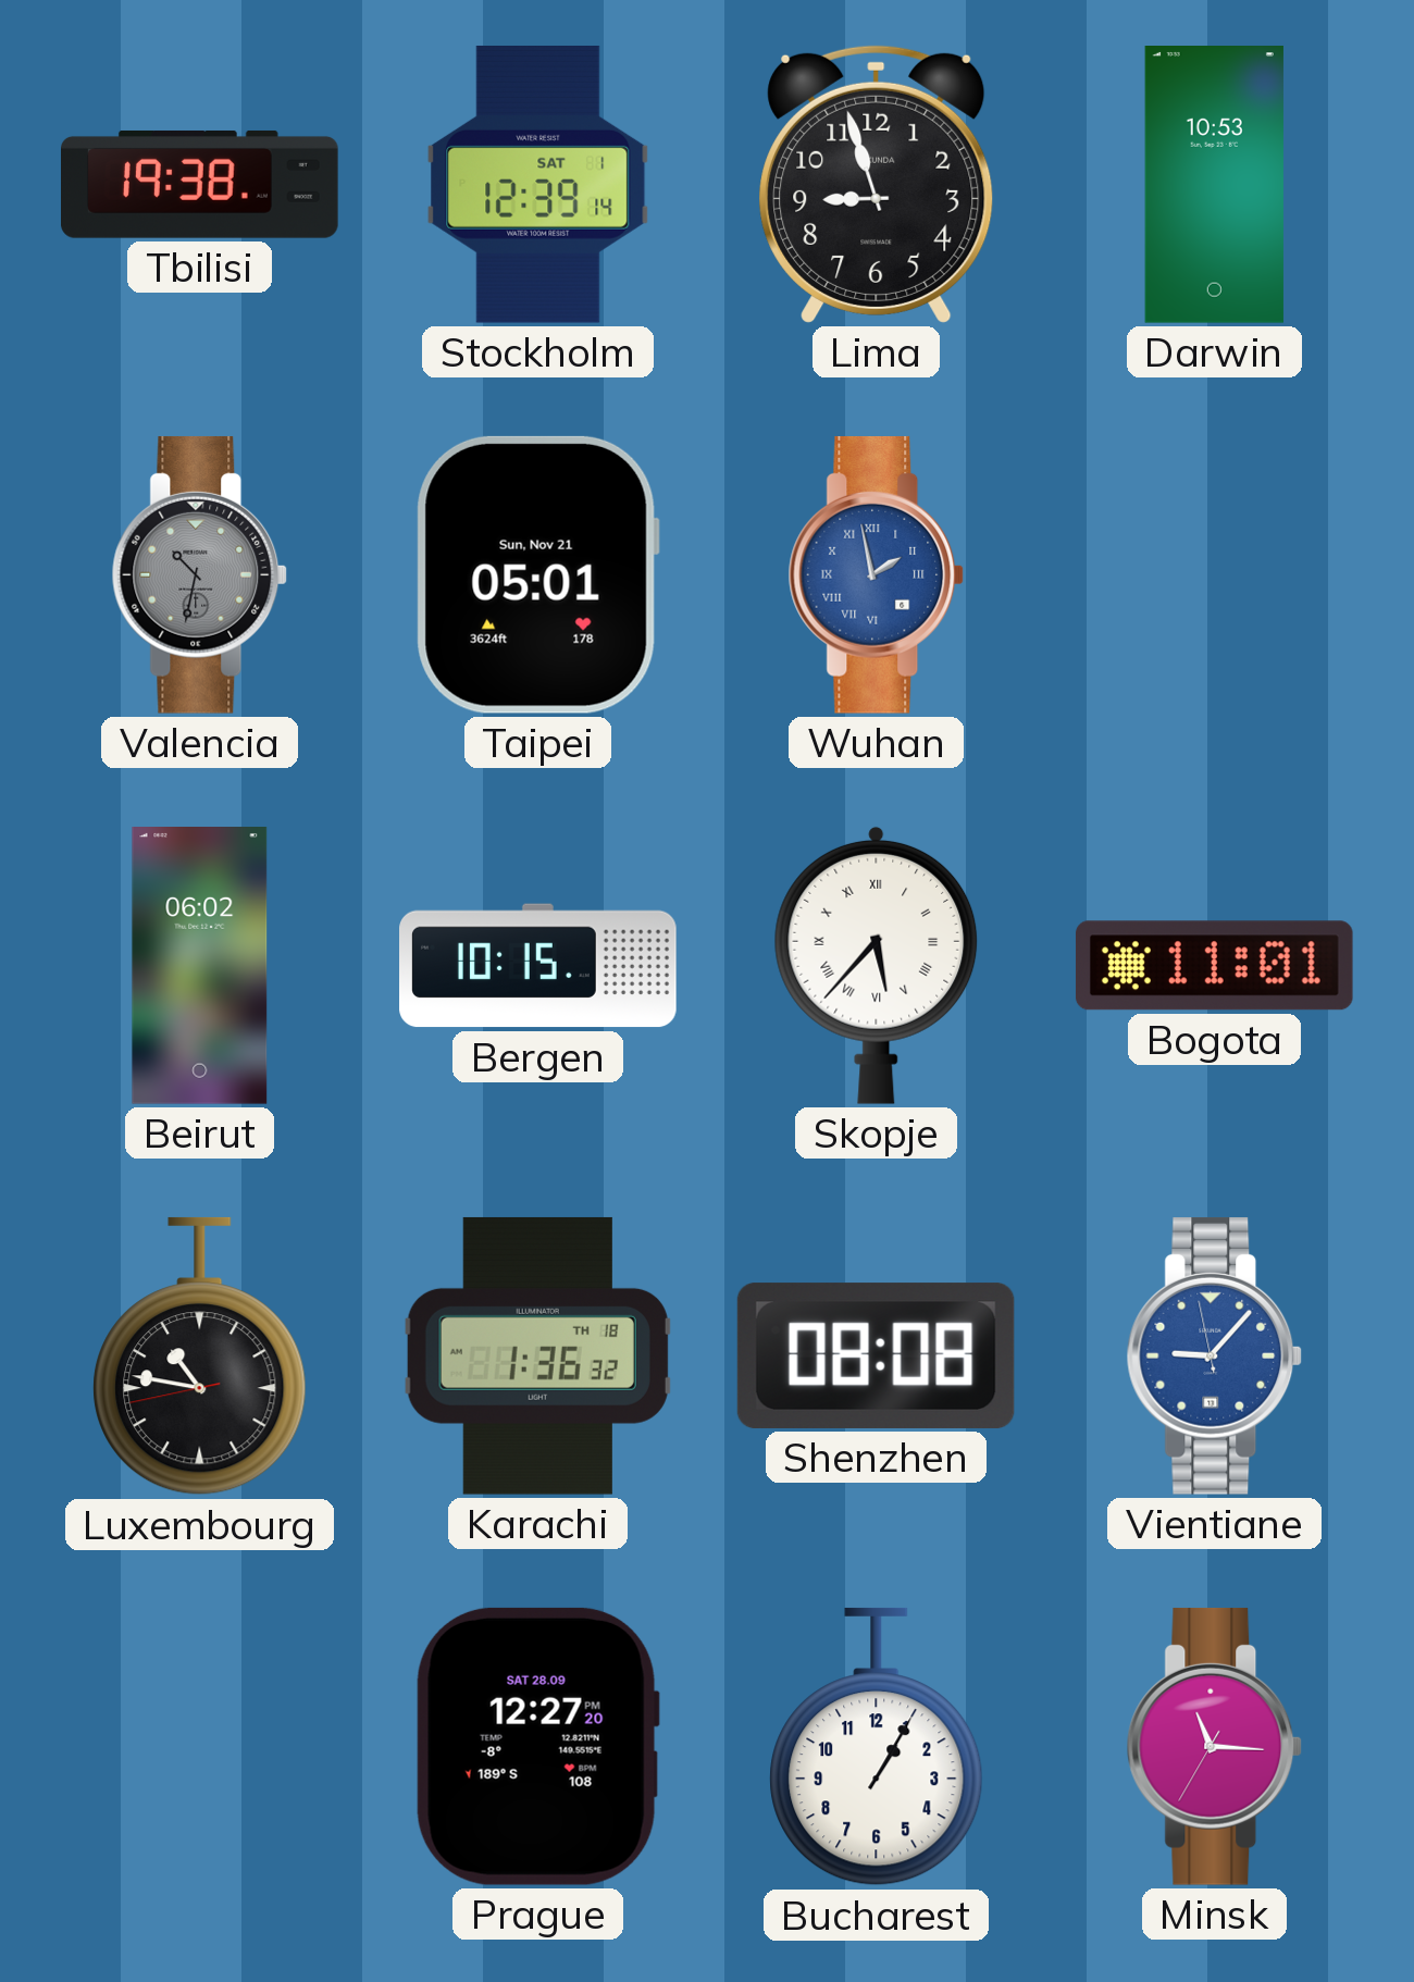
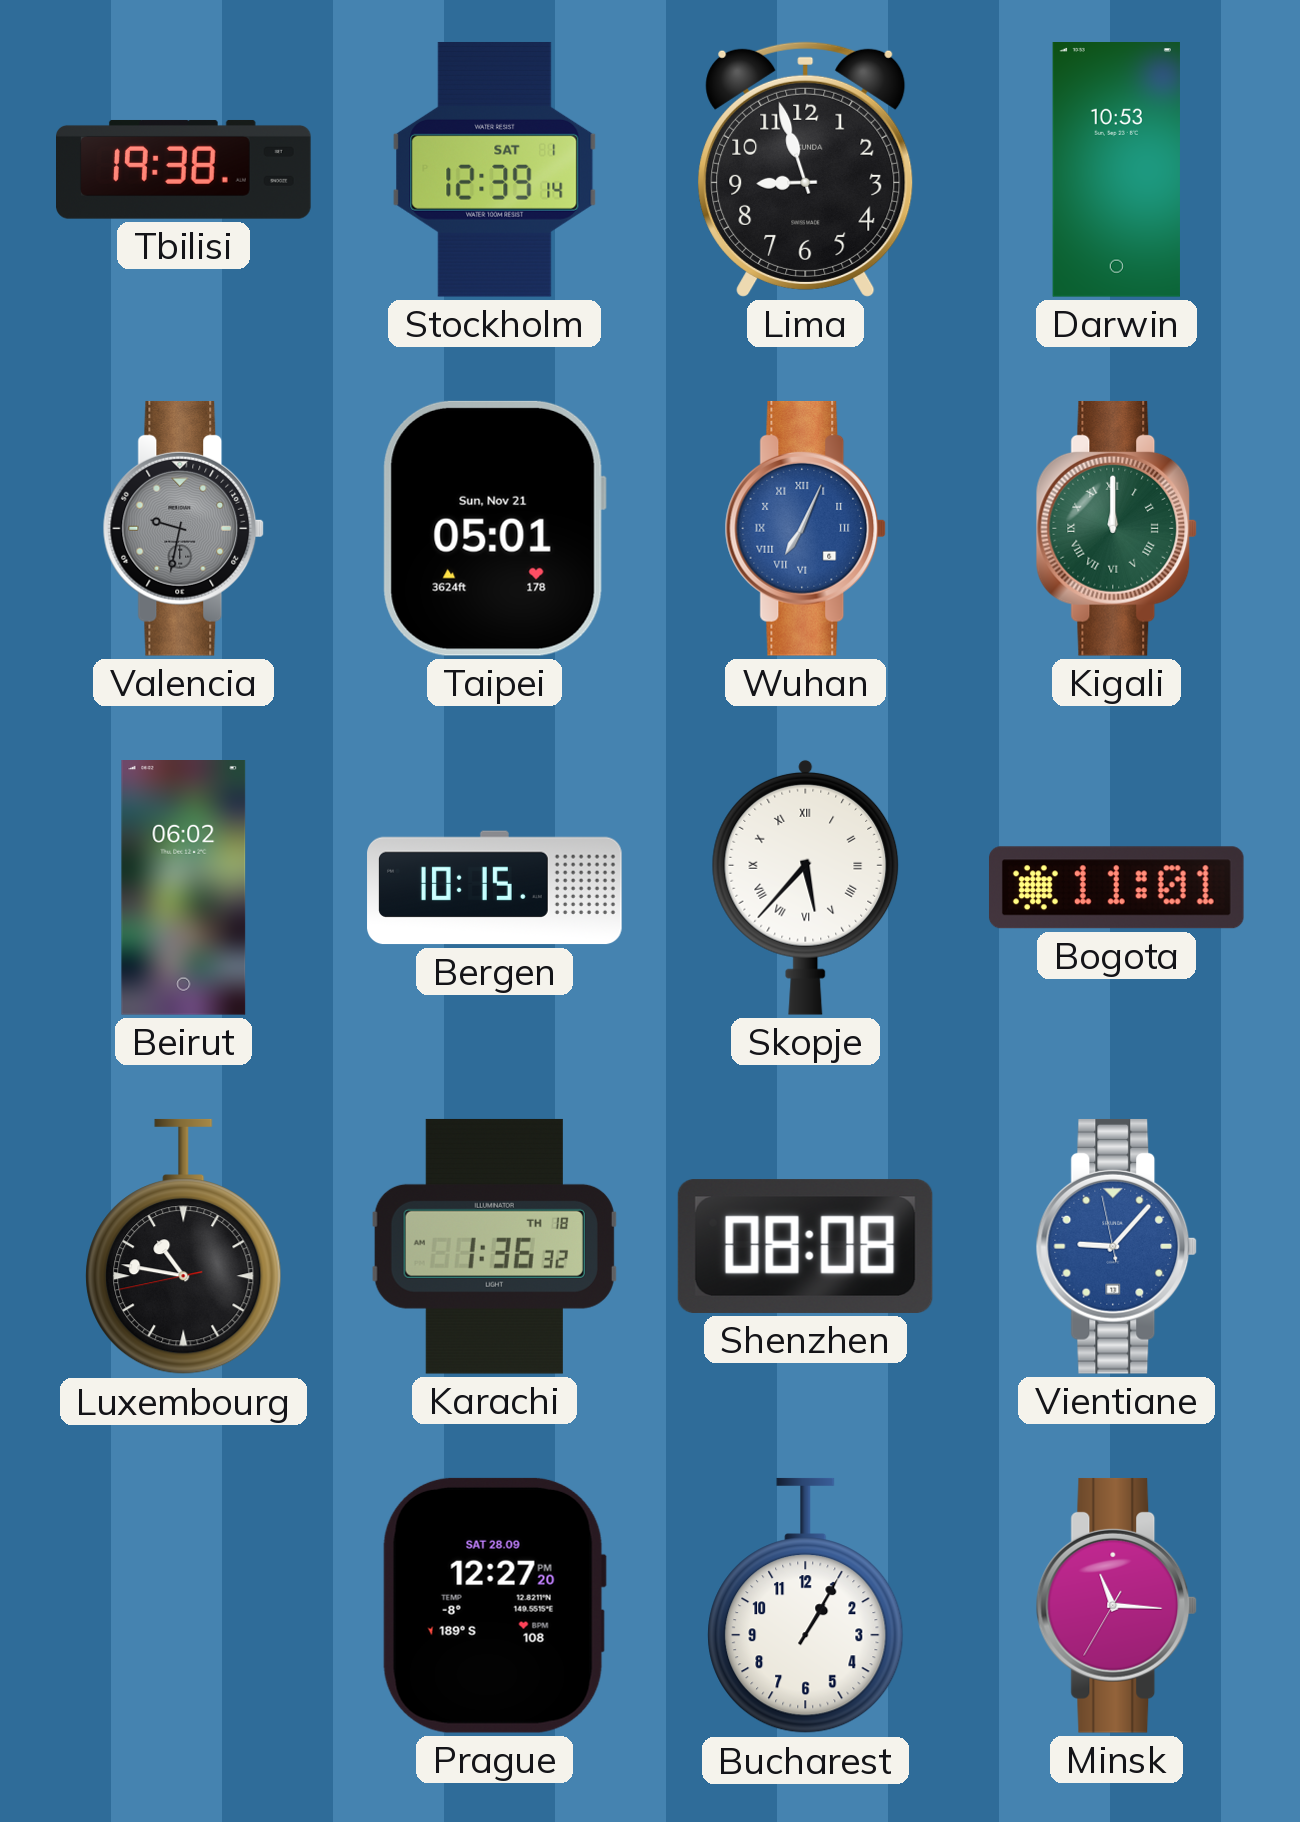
Valencia: 10:32 -> 9:32
Wuhan: 1:58 -> 7:04
Kigali: none -> 12:00
